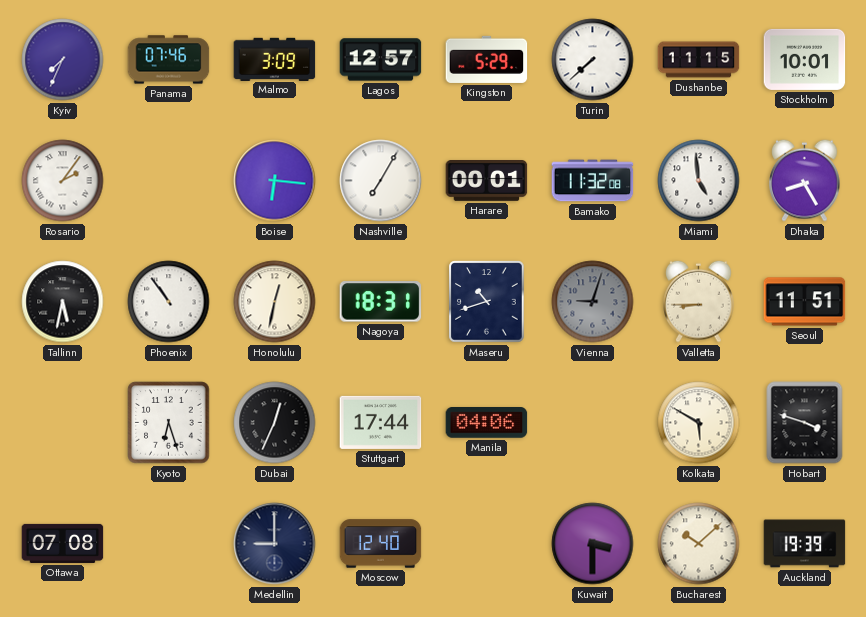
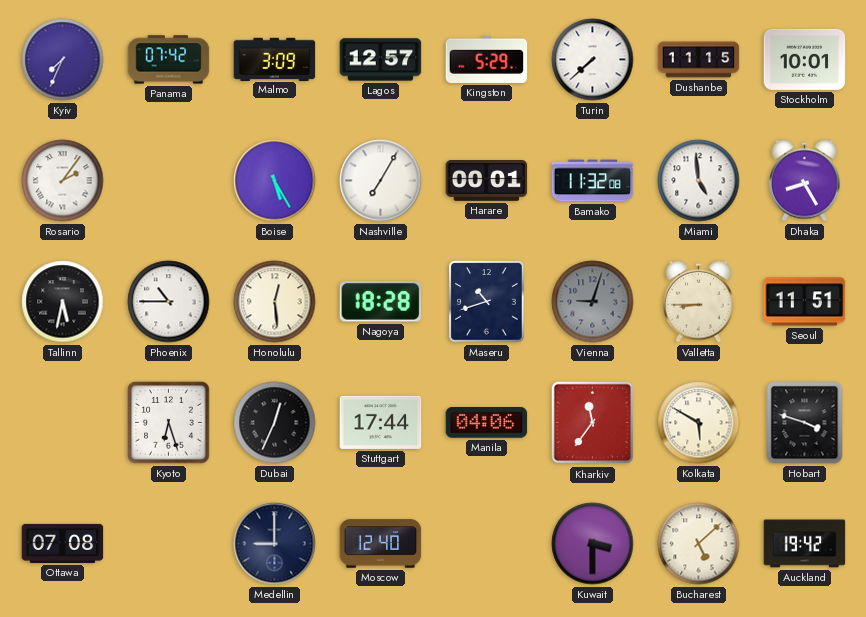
Panama: 07:46 -> 07:42
Boise: 6:16 -> 5:25
Phoenix: 10:54 -> 10:45
Honolulu: 12:32 -> 12:29
Nagoya: 18:31 -> 18:28
Kharkiv: none -> 11:36
Bucharest: 10:08 -> 5:08
Auckland: 19:39 -> 19:42
